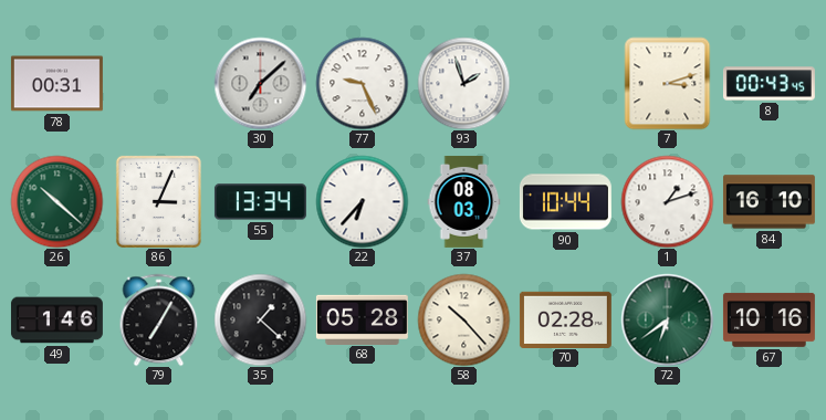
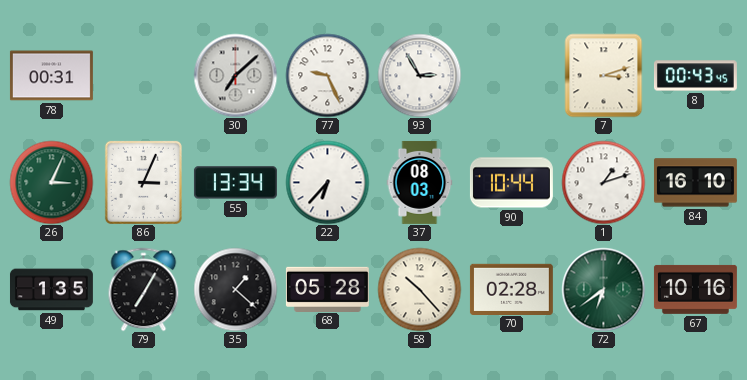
93: 1:57 -> 2:55
26: 10:22 -> 3:04
49: 1:46 -> 1:35
